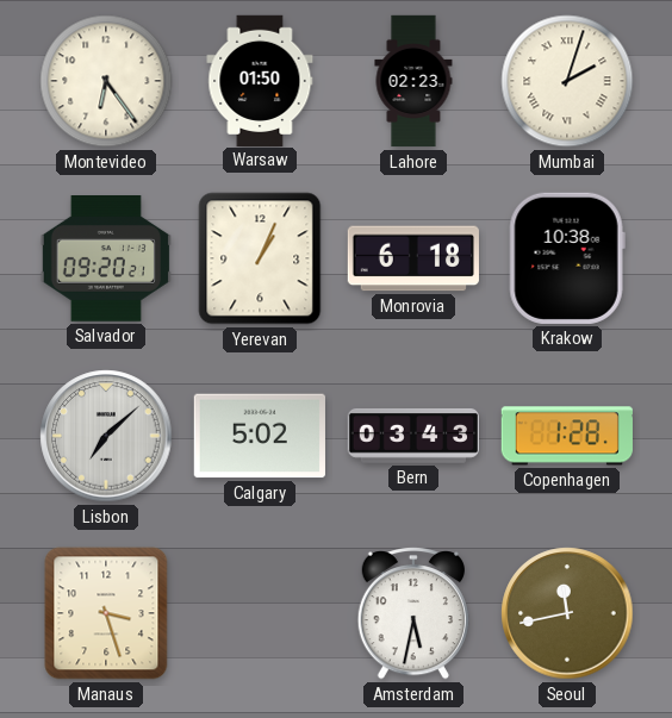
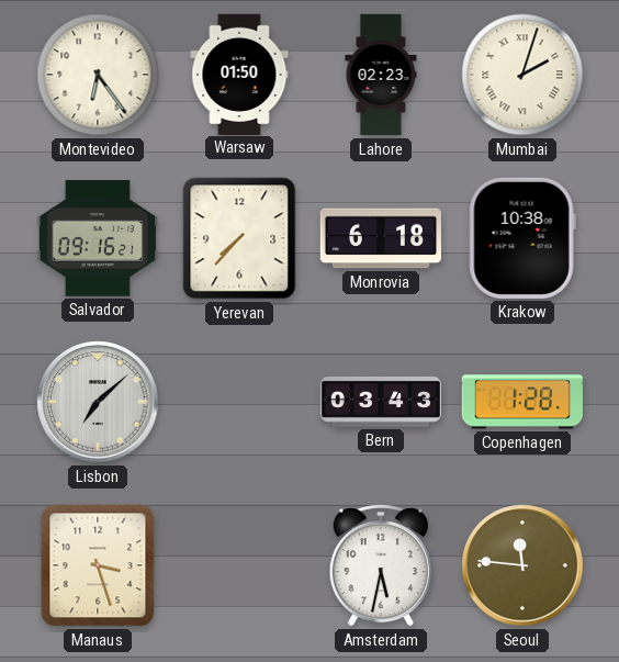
Salvador: 09:20 -> 09:16
Yerevan: 1:04 -> 7:37
Calgary: 5:02 -> none
Seoul: 11:43 -> 11:46
